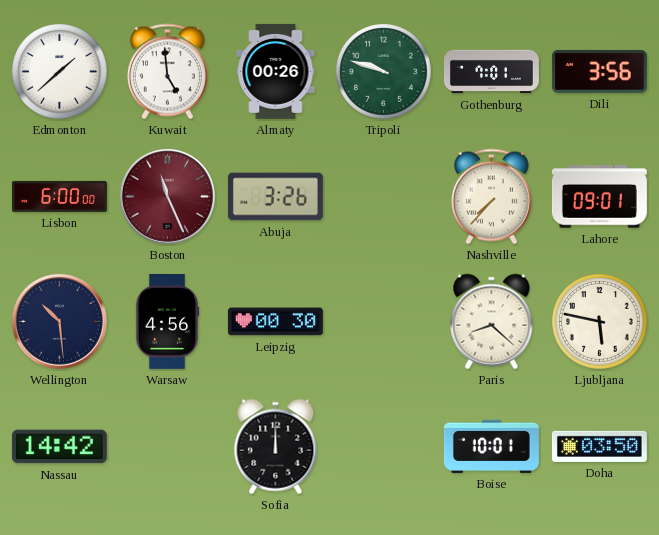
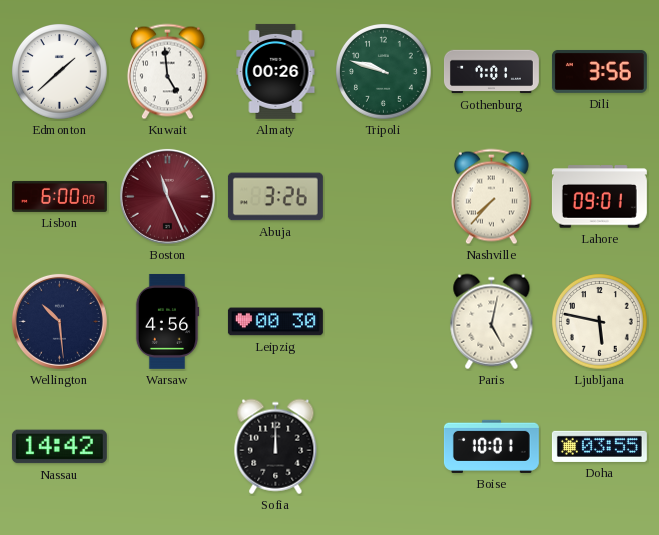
Paris: 8:22 -> 5:02
Doha: 03:50 -> 03:55
